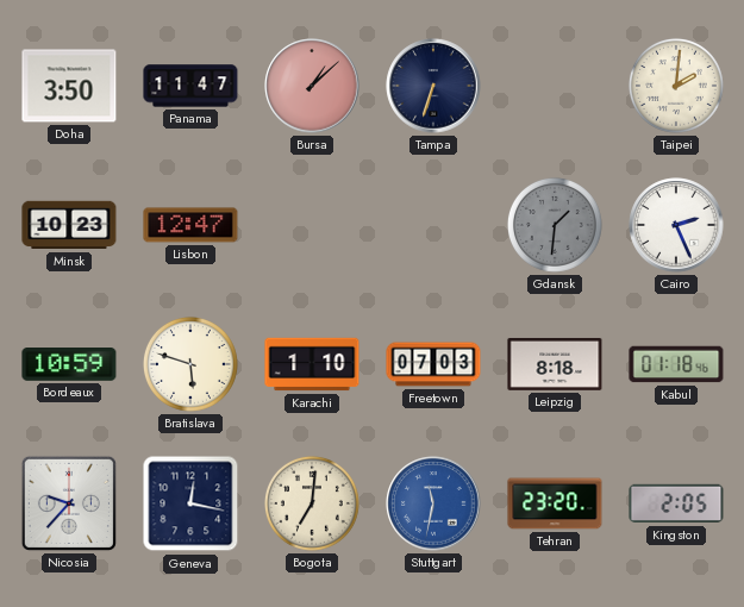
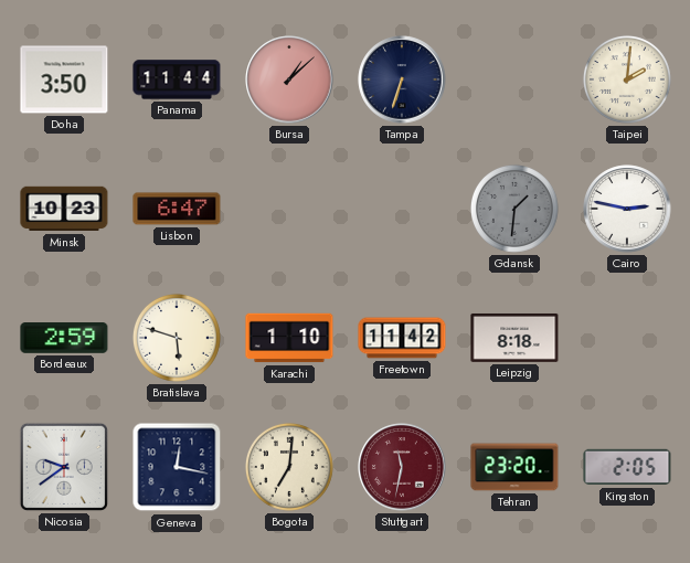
Panama: 11:47 -> 11:44
Lisbon: 12:47 -> 6:47
Cairo: 2:26 -> 2:47
Bordeaux: 10:59 -> 2:59
Freetown: 07:03 -> 11:42
Kabul: 01:18 -> none
Nicosia: 9:37 -> 9:39
Stuttgart dial: blue -> burgundy
